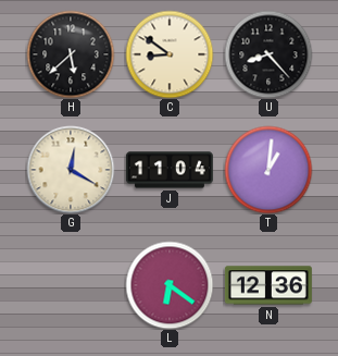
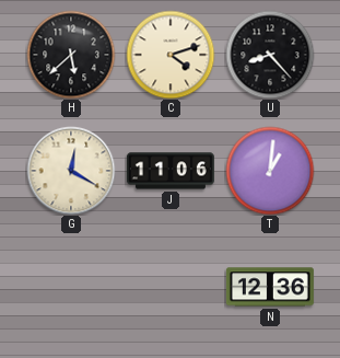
C: 8:51 -> 4:12
J: 11:04 -> 11:06
L: 6:21 -> none
